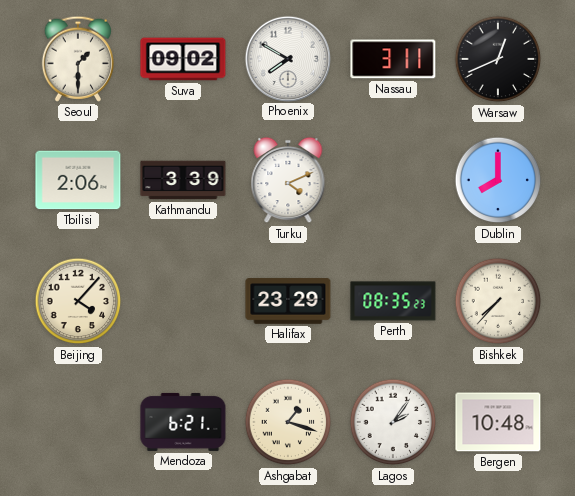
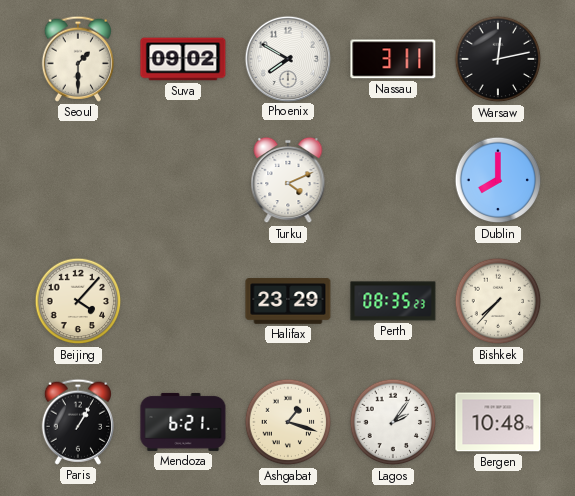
Warsaw: 12:41 -> 12:13
Tbilisi: 2:06 -> none
Kathmandu: 3:39 -> none
Paris: none -> 1:05
